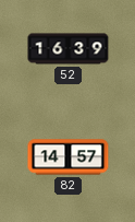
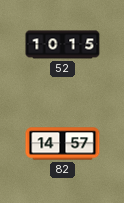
52: 16:39 -> 10:15
